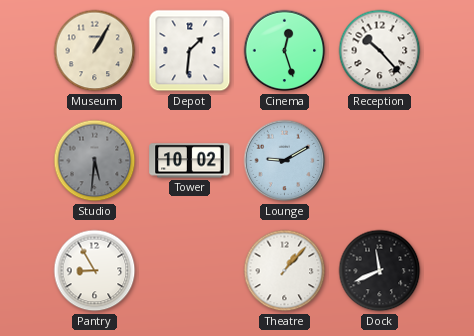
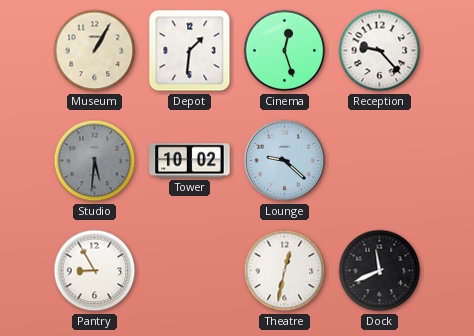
Reception: 10:23 -> 9:23
Lounge: 9:10 -> 9:22
Theatre: 1:07 -> 12:32
